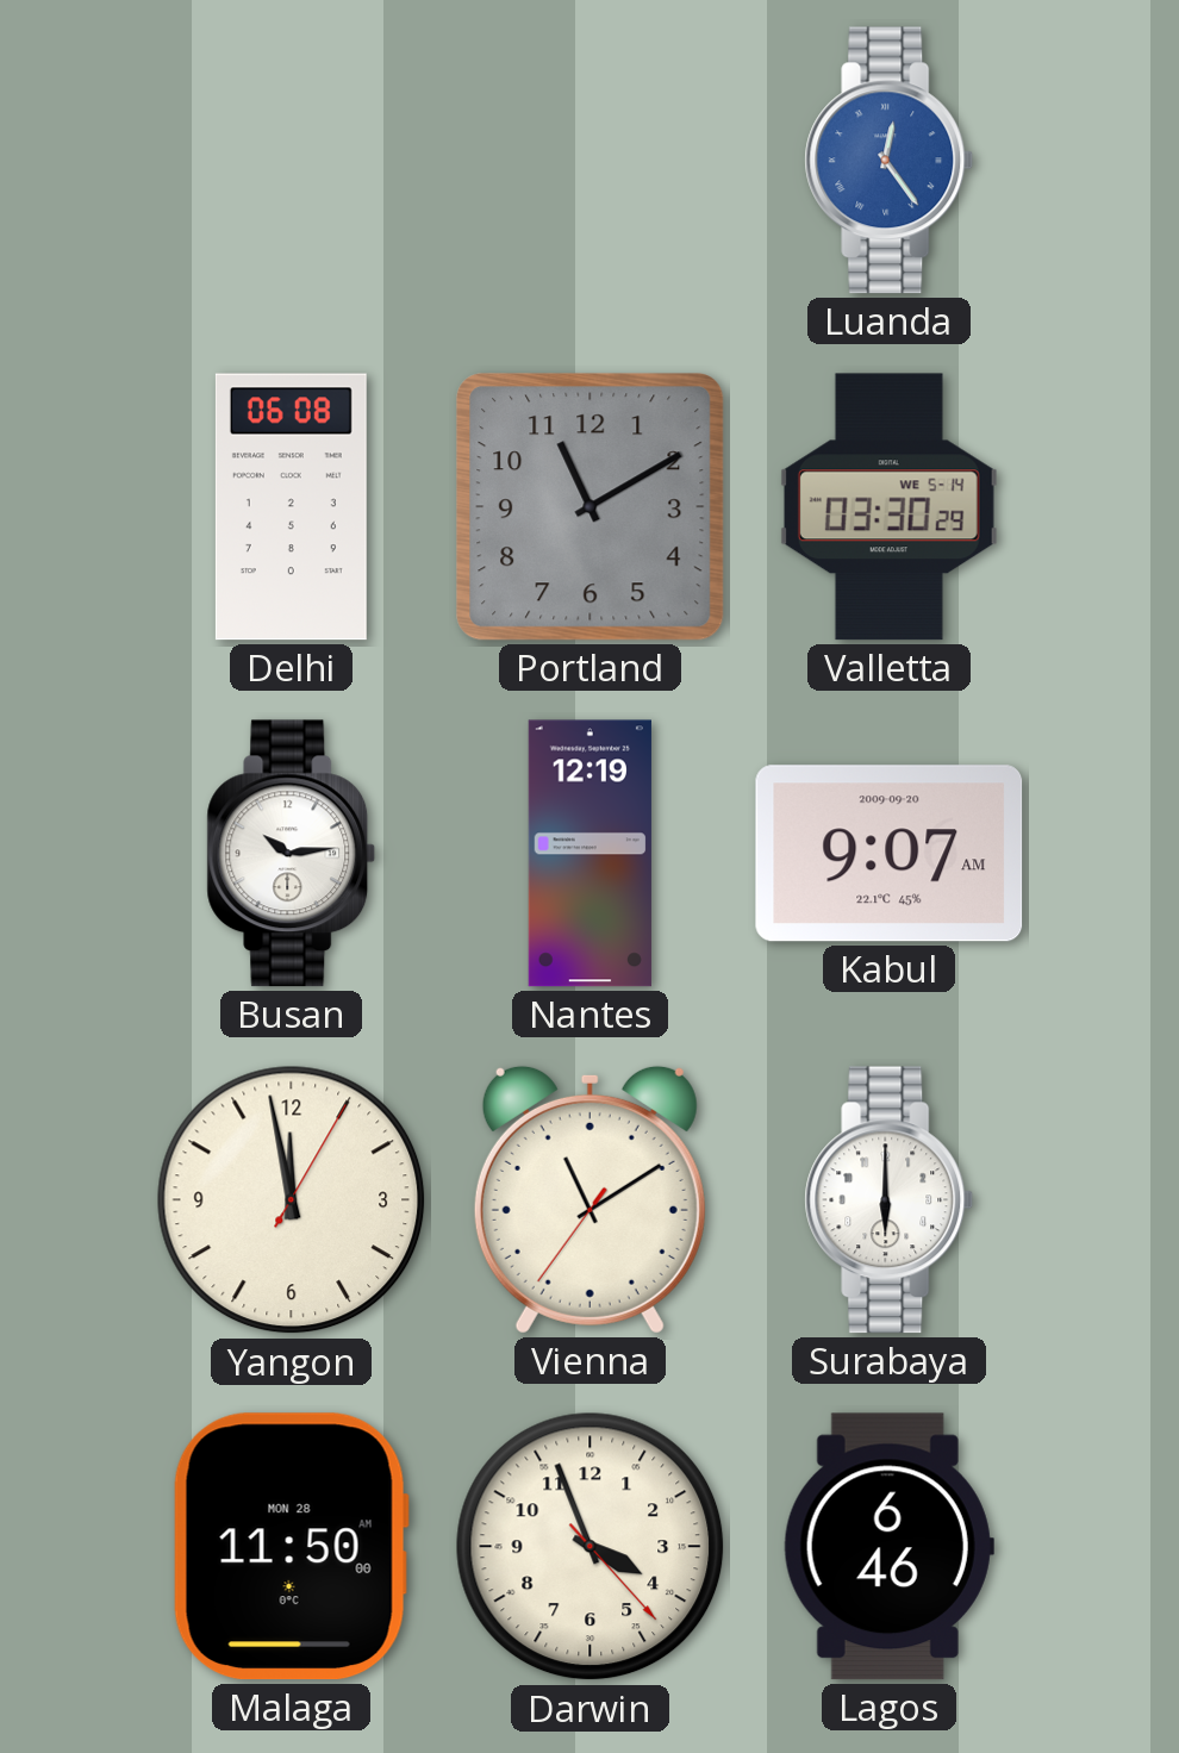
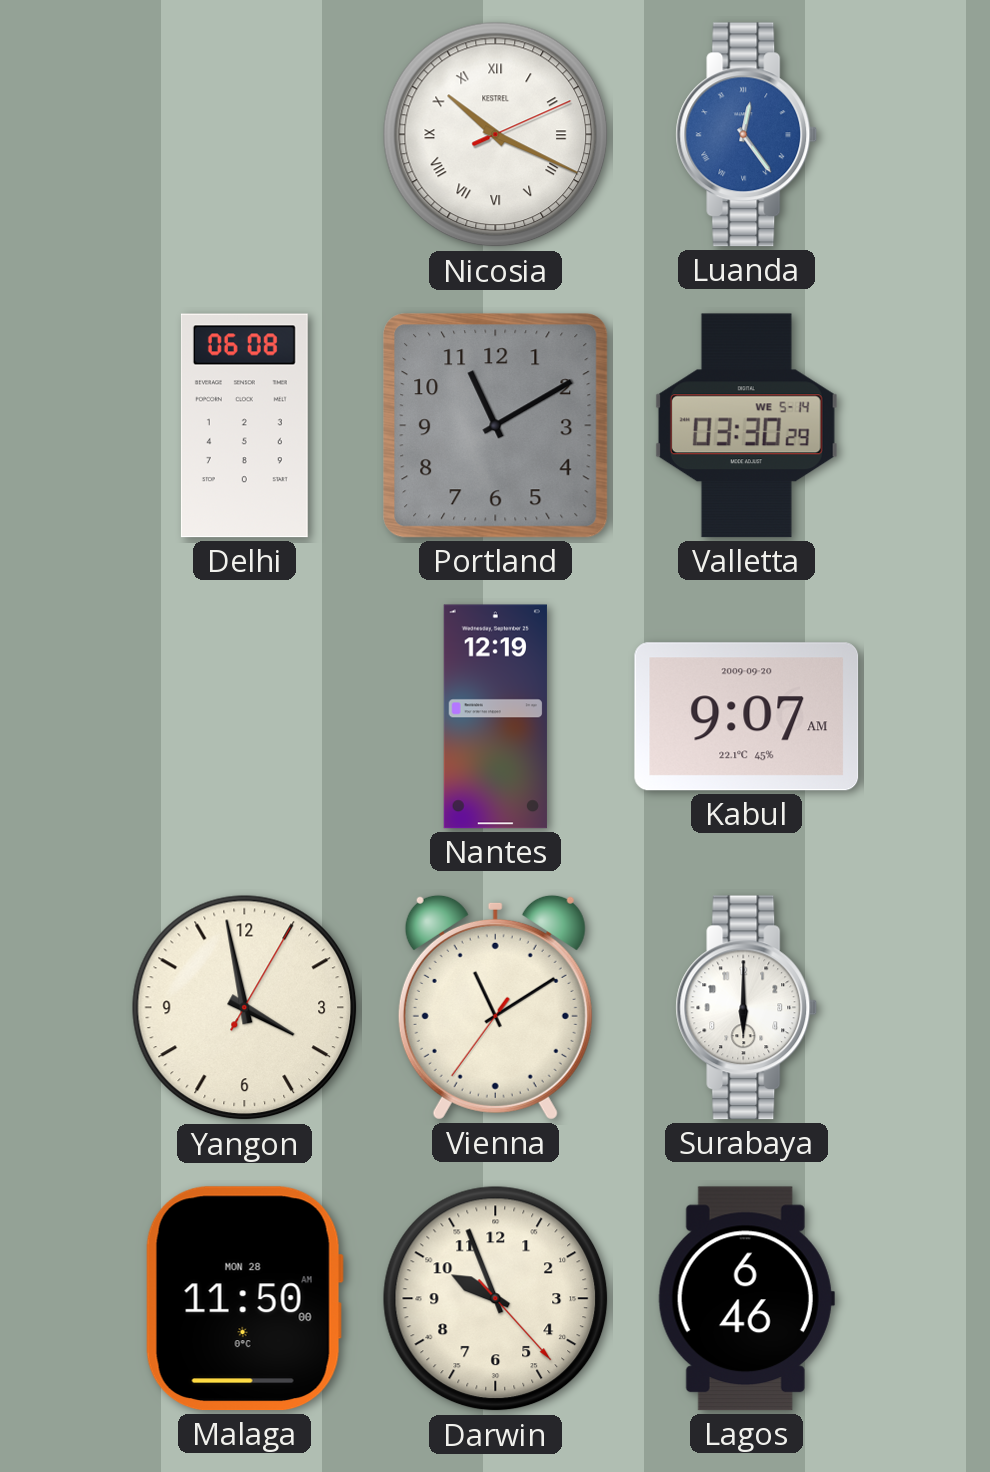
Nicosia: none -> 10:19
Busan: 10:14 -> none
Yangon: 11:58 -> 3:58
Darwin: 3:56 -> 9:56
